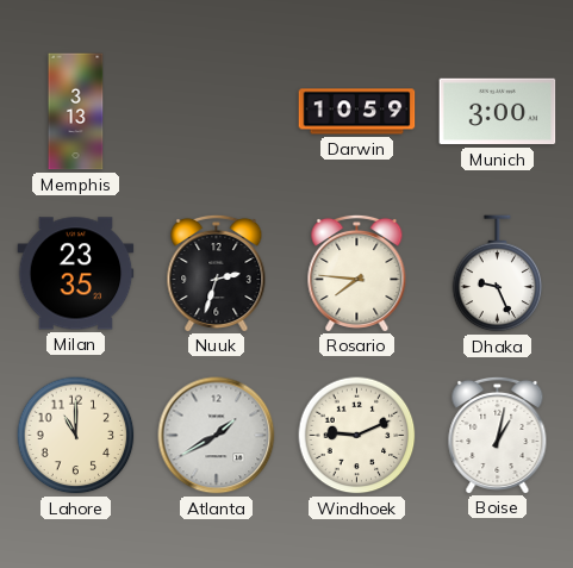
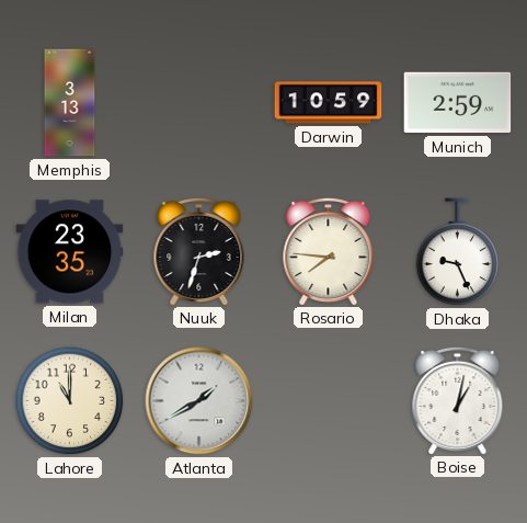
Munich: 3:00 -> 2:59
Windhoek: 9:11 -> none
